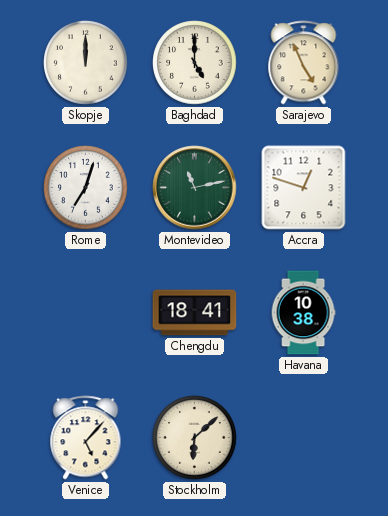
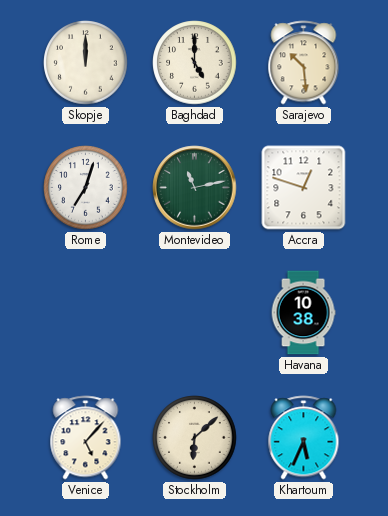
Sarajevo: 4:56 -> 10:29
Chengdu: 18:41 -> none
Khartoum: none -> 5:34
